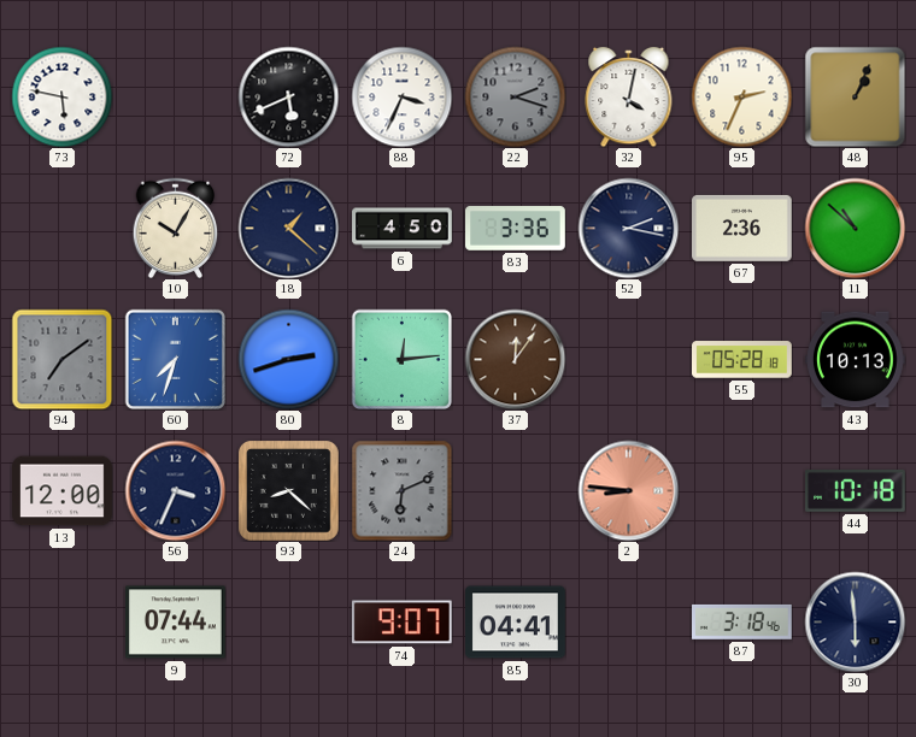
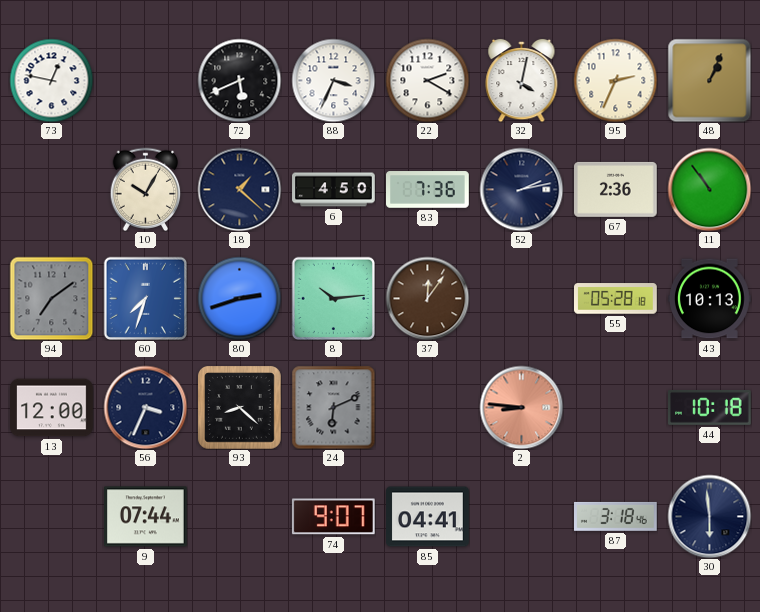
73: 5:47 -> 12:47
22: 2:18 -> 2:20
22 dial: grey -> white
83: 3:36 -> 7:36
52: 2:17 -> 2:13
11: 10:52 -> 10:54
8: 12:14 -> 10:14
